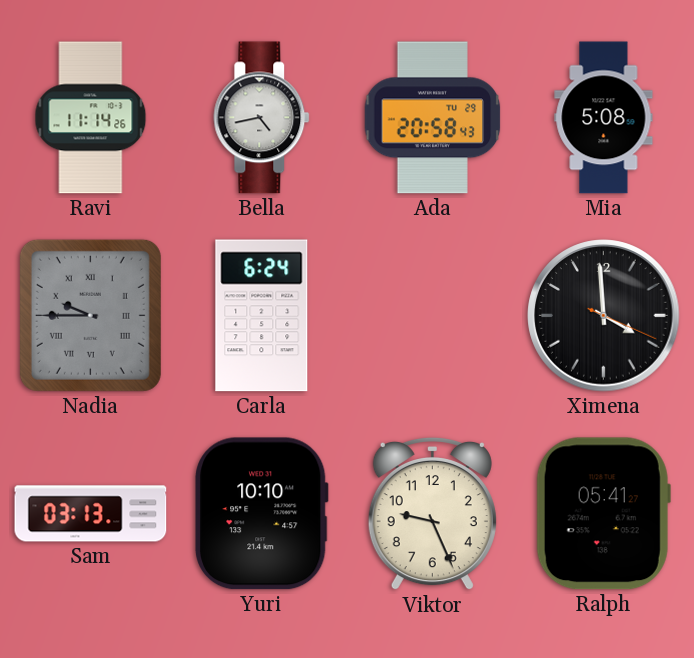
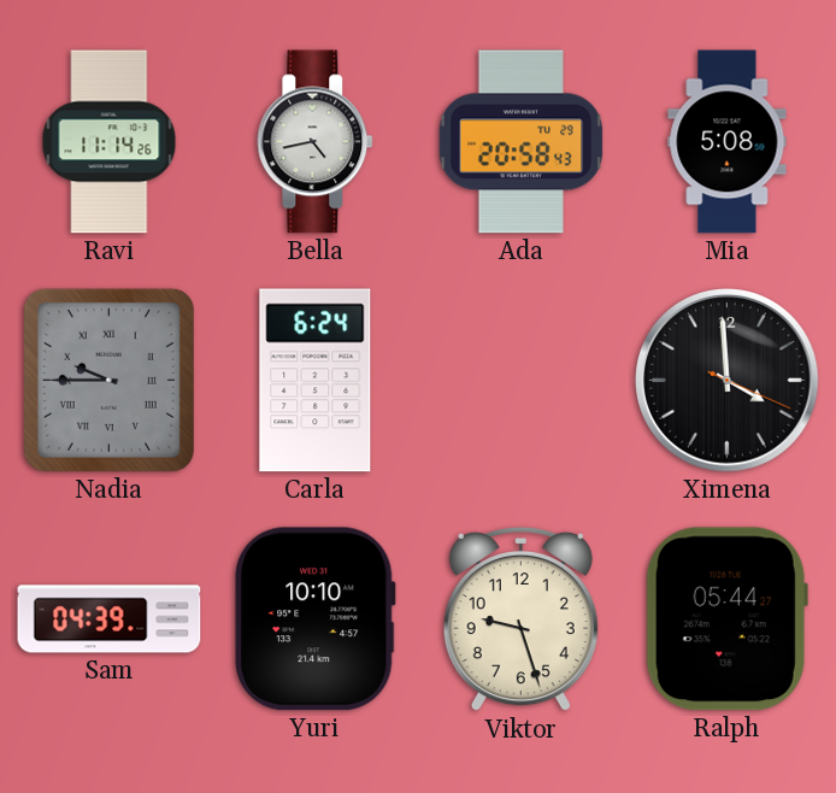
Sam: 03:13 -> 04:39
Viktor: 9:26 -> 9:27
Ralph: 05:41 -> 05:44
